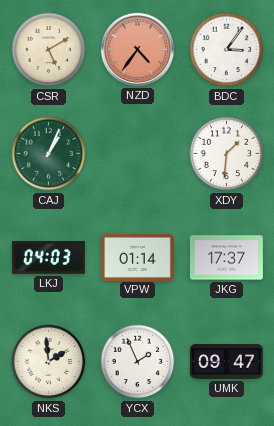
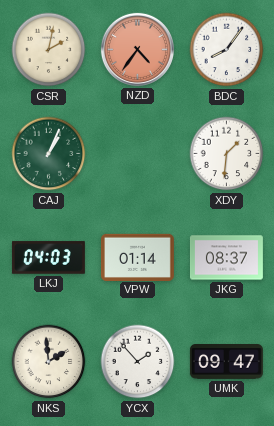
CSR: 5:10 -> 2:02
BDC: 3:06 -> 8:06
JKG: 17:37 -> 08:37
YCX: 1:56 -> 1:53
